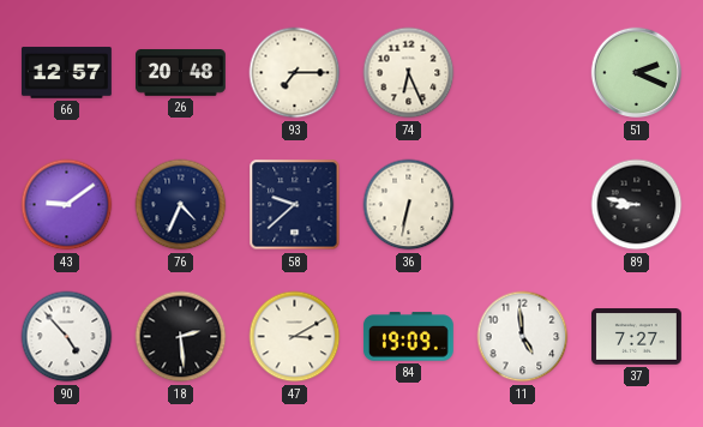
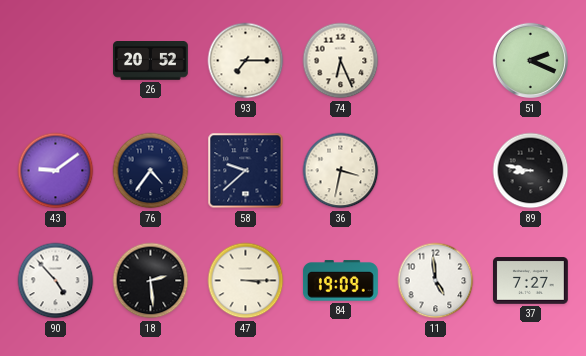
66: 12:57 -> none
26: 20:48 -> 20:52
76: 4:34 -> 4:36
36: 6:32 -> 3:32
47: 3:10 -> 3:15
